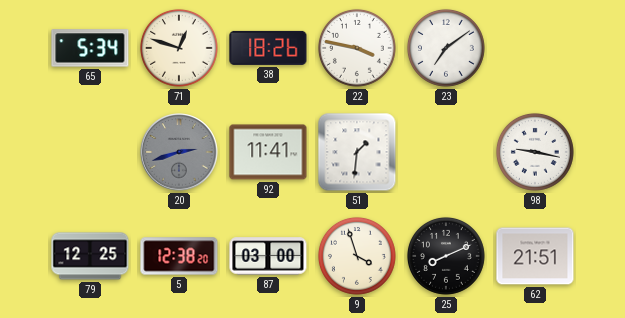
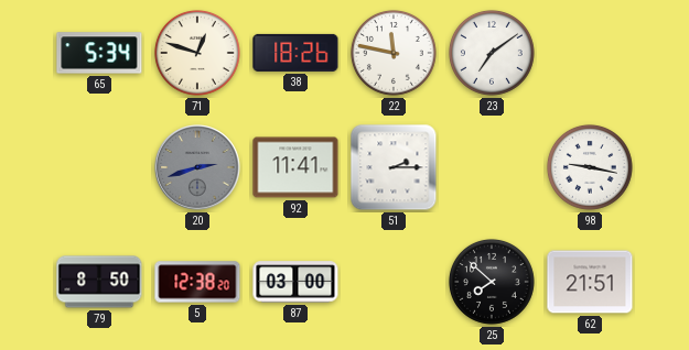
22: 3:47 -> 11:47
51: 1:31 -> 2:15
79: 12:25 -> 8:50
9: 3:57 -> none
25: 8:11 -> 7:52
